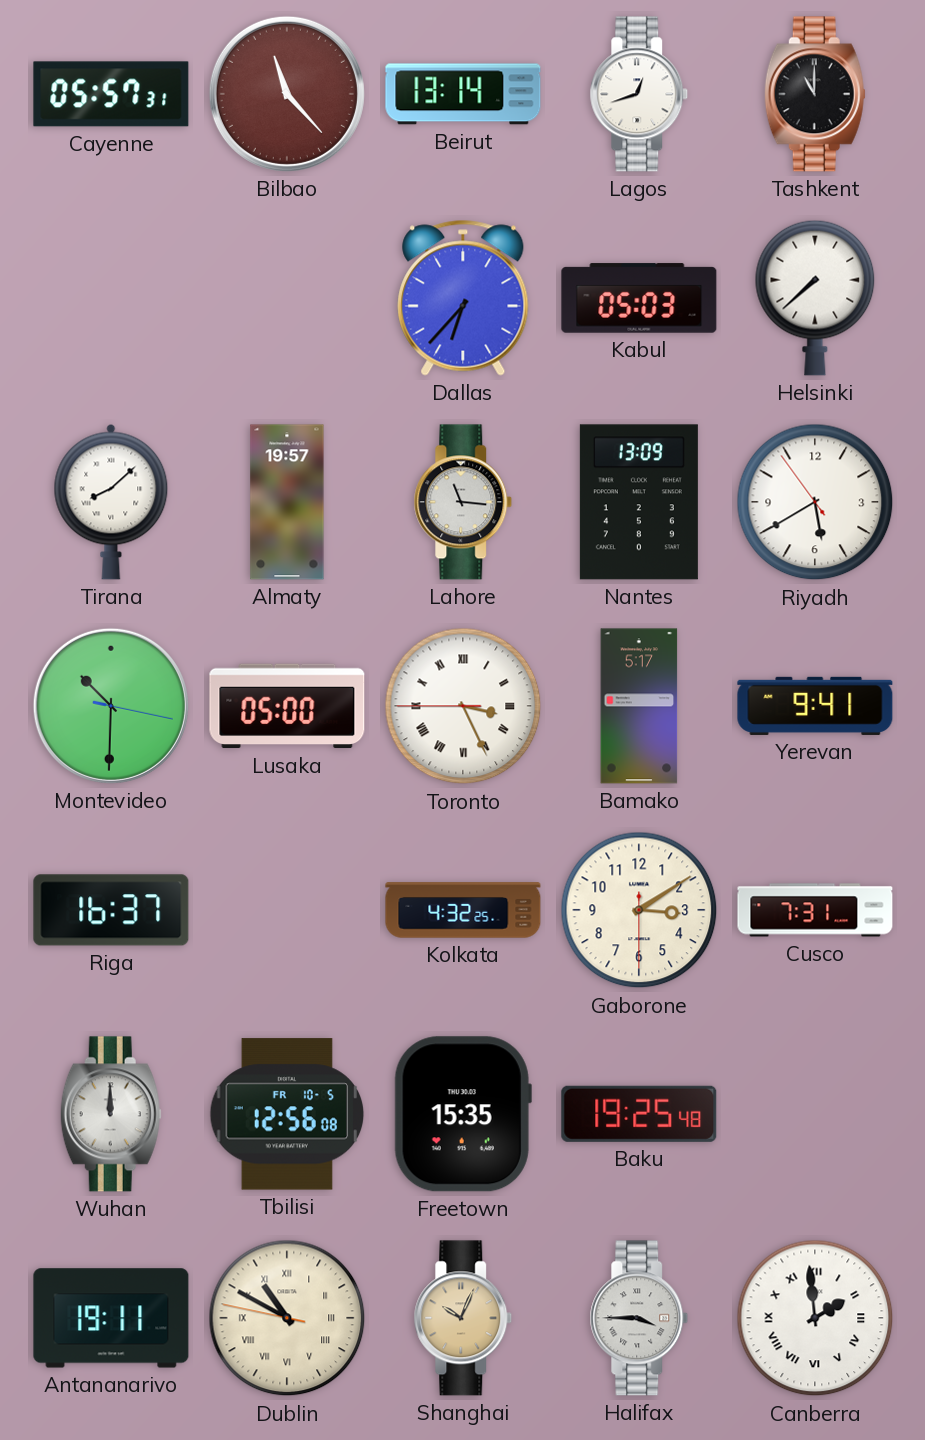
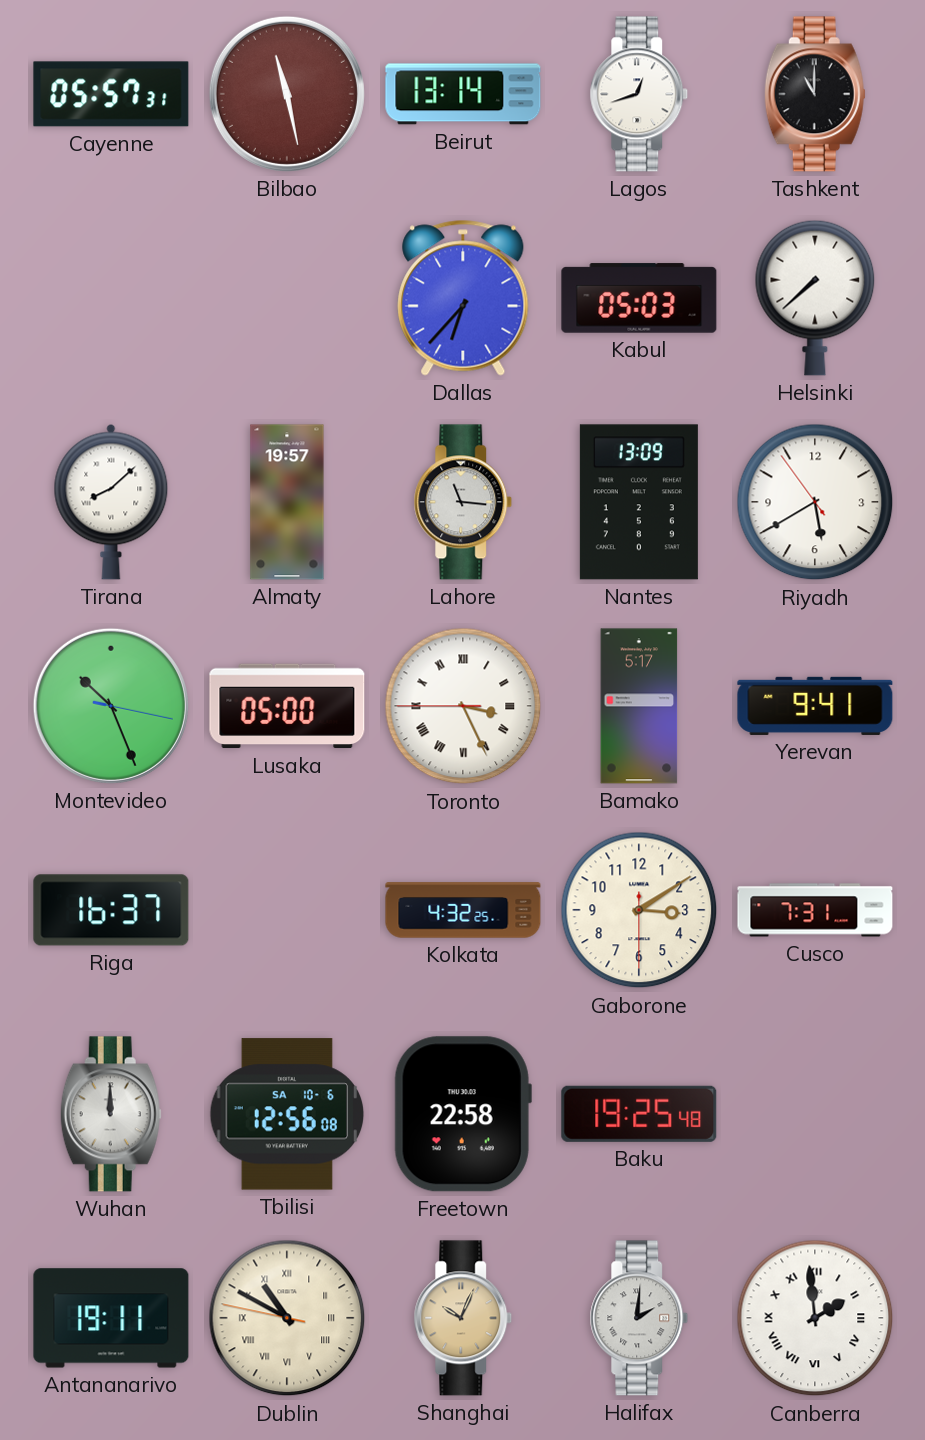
Bilbao: 11:23 -> 11:28
Montevideo: 10:30 -> 10:26
Tbilisi date: FR 10-5 -> SA 10-6
Freetown: 15:35 -> 22:58
Halifax: 3:45 -> 2:01
